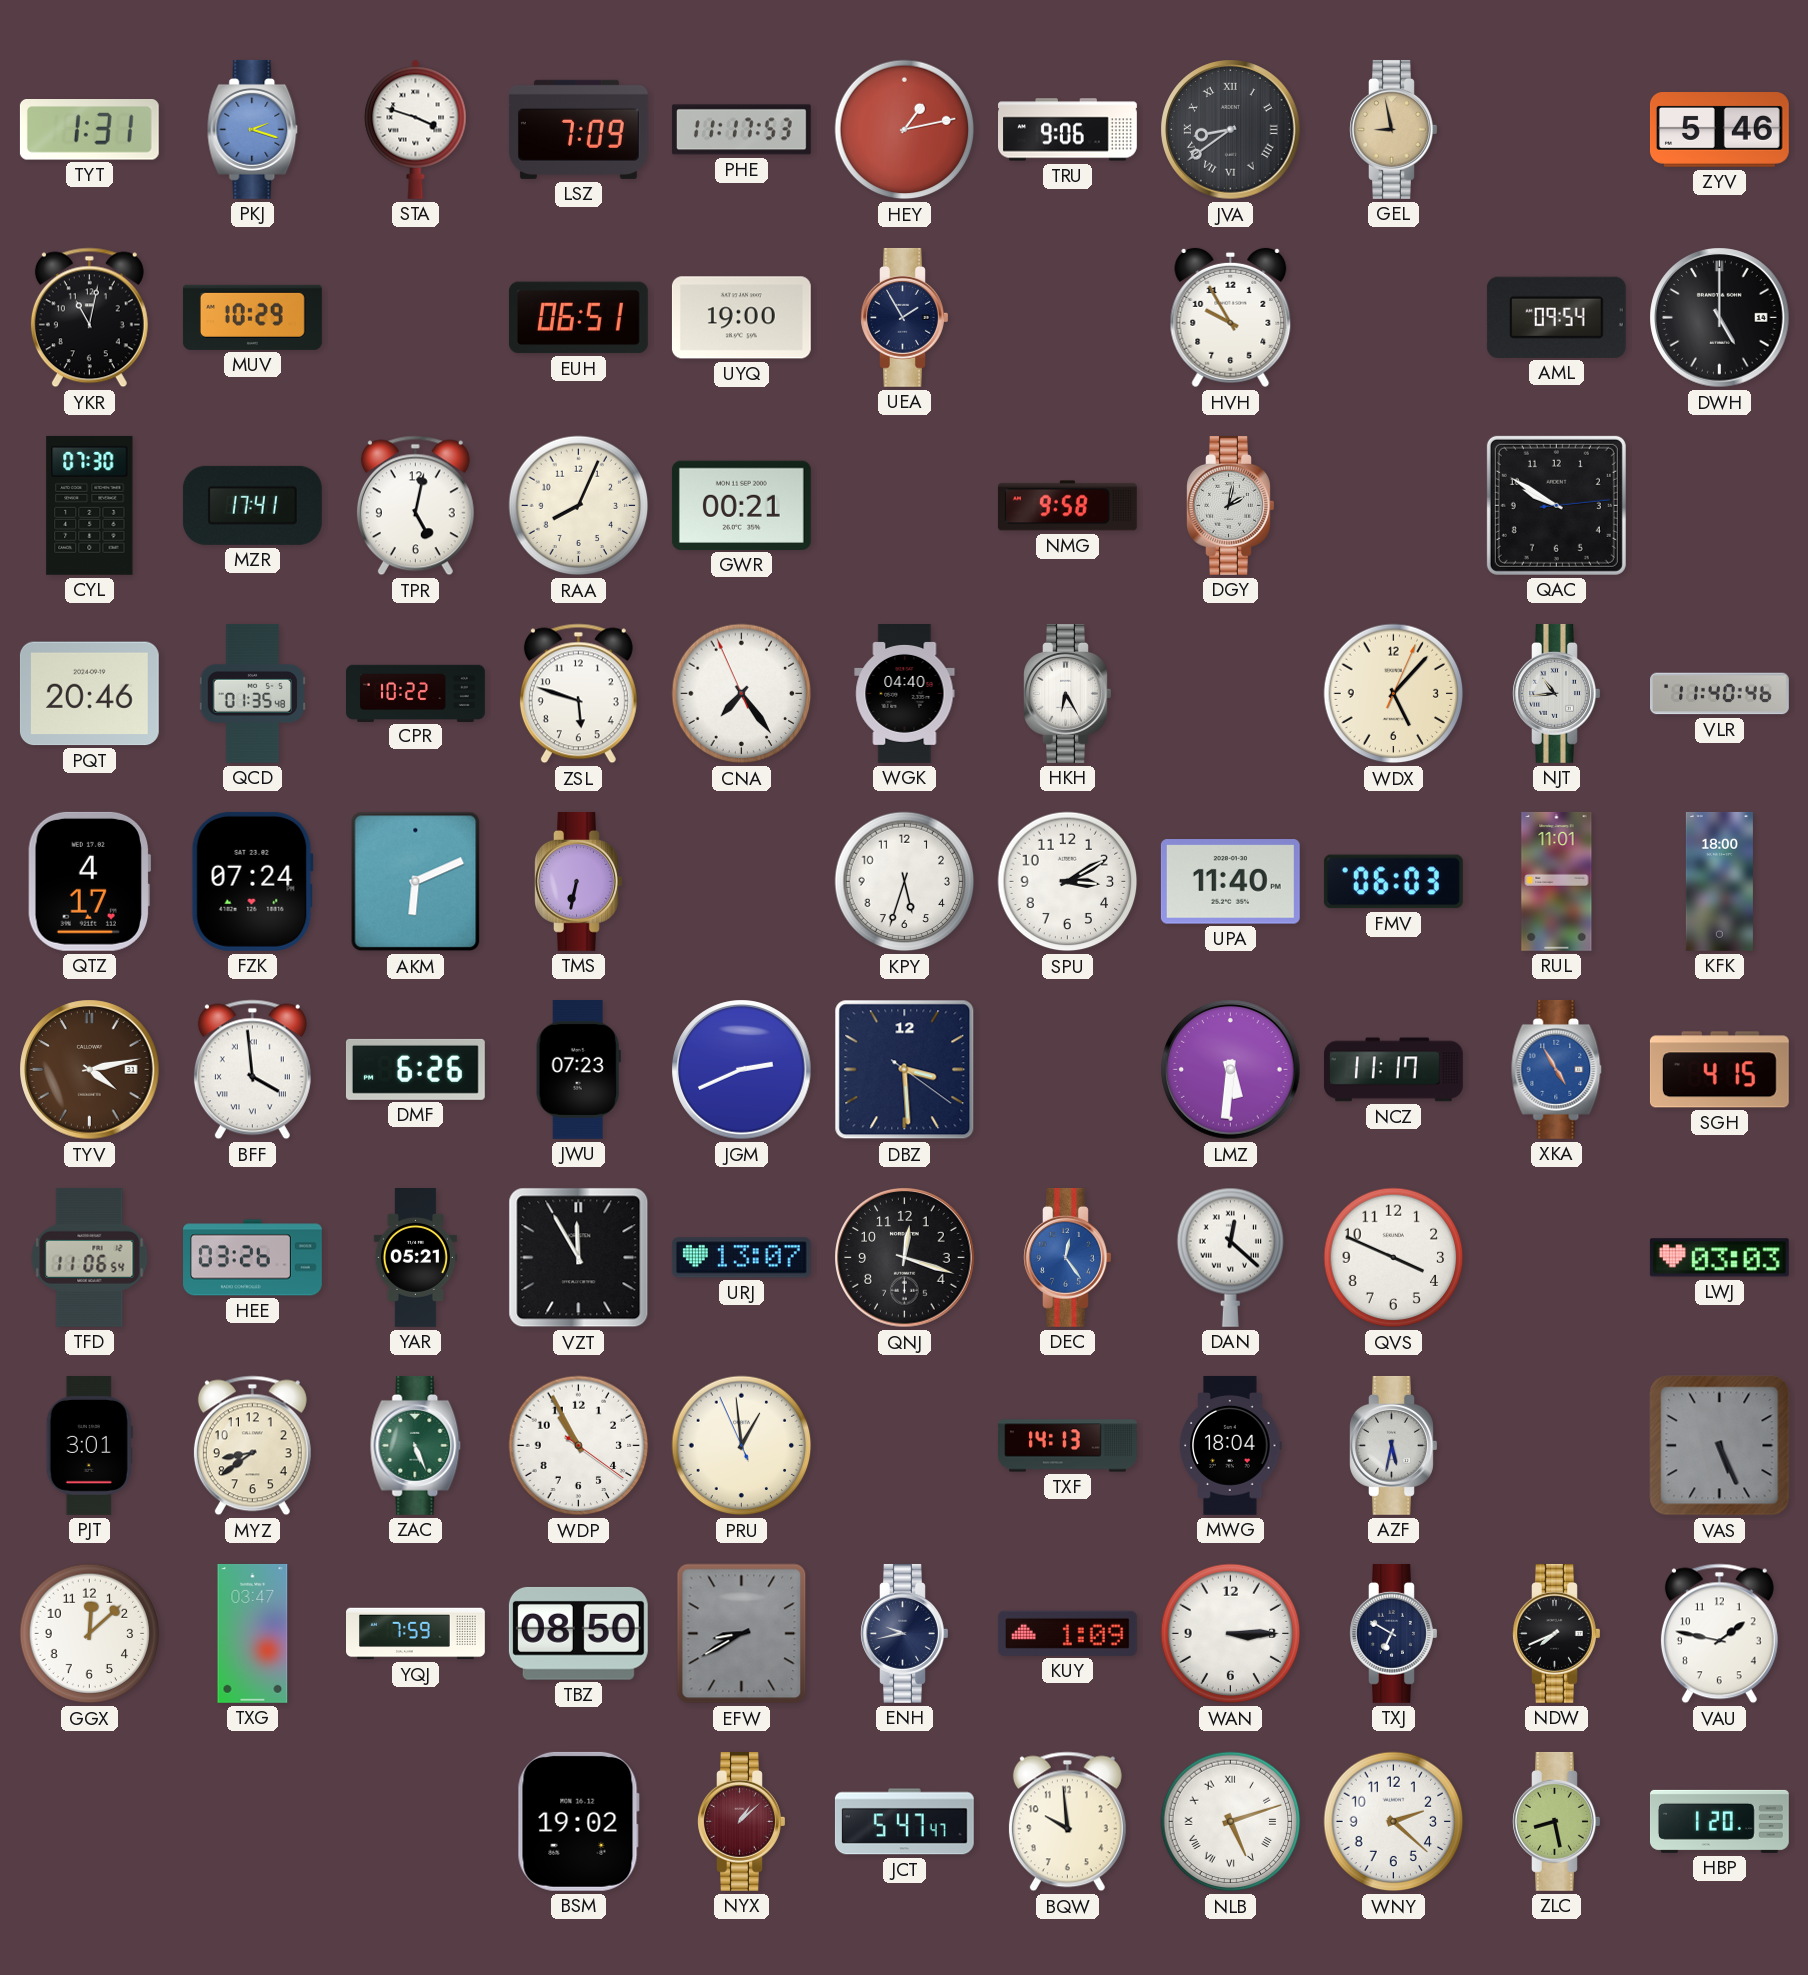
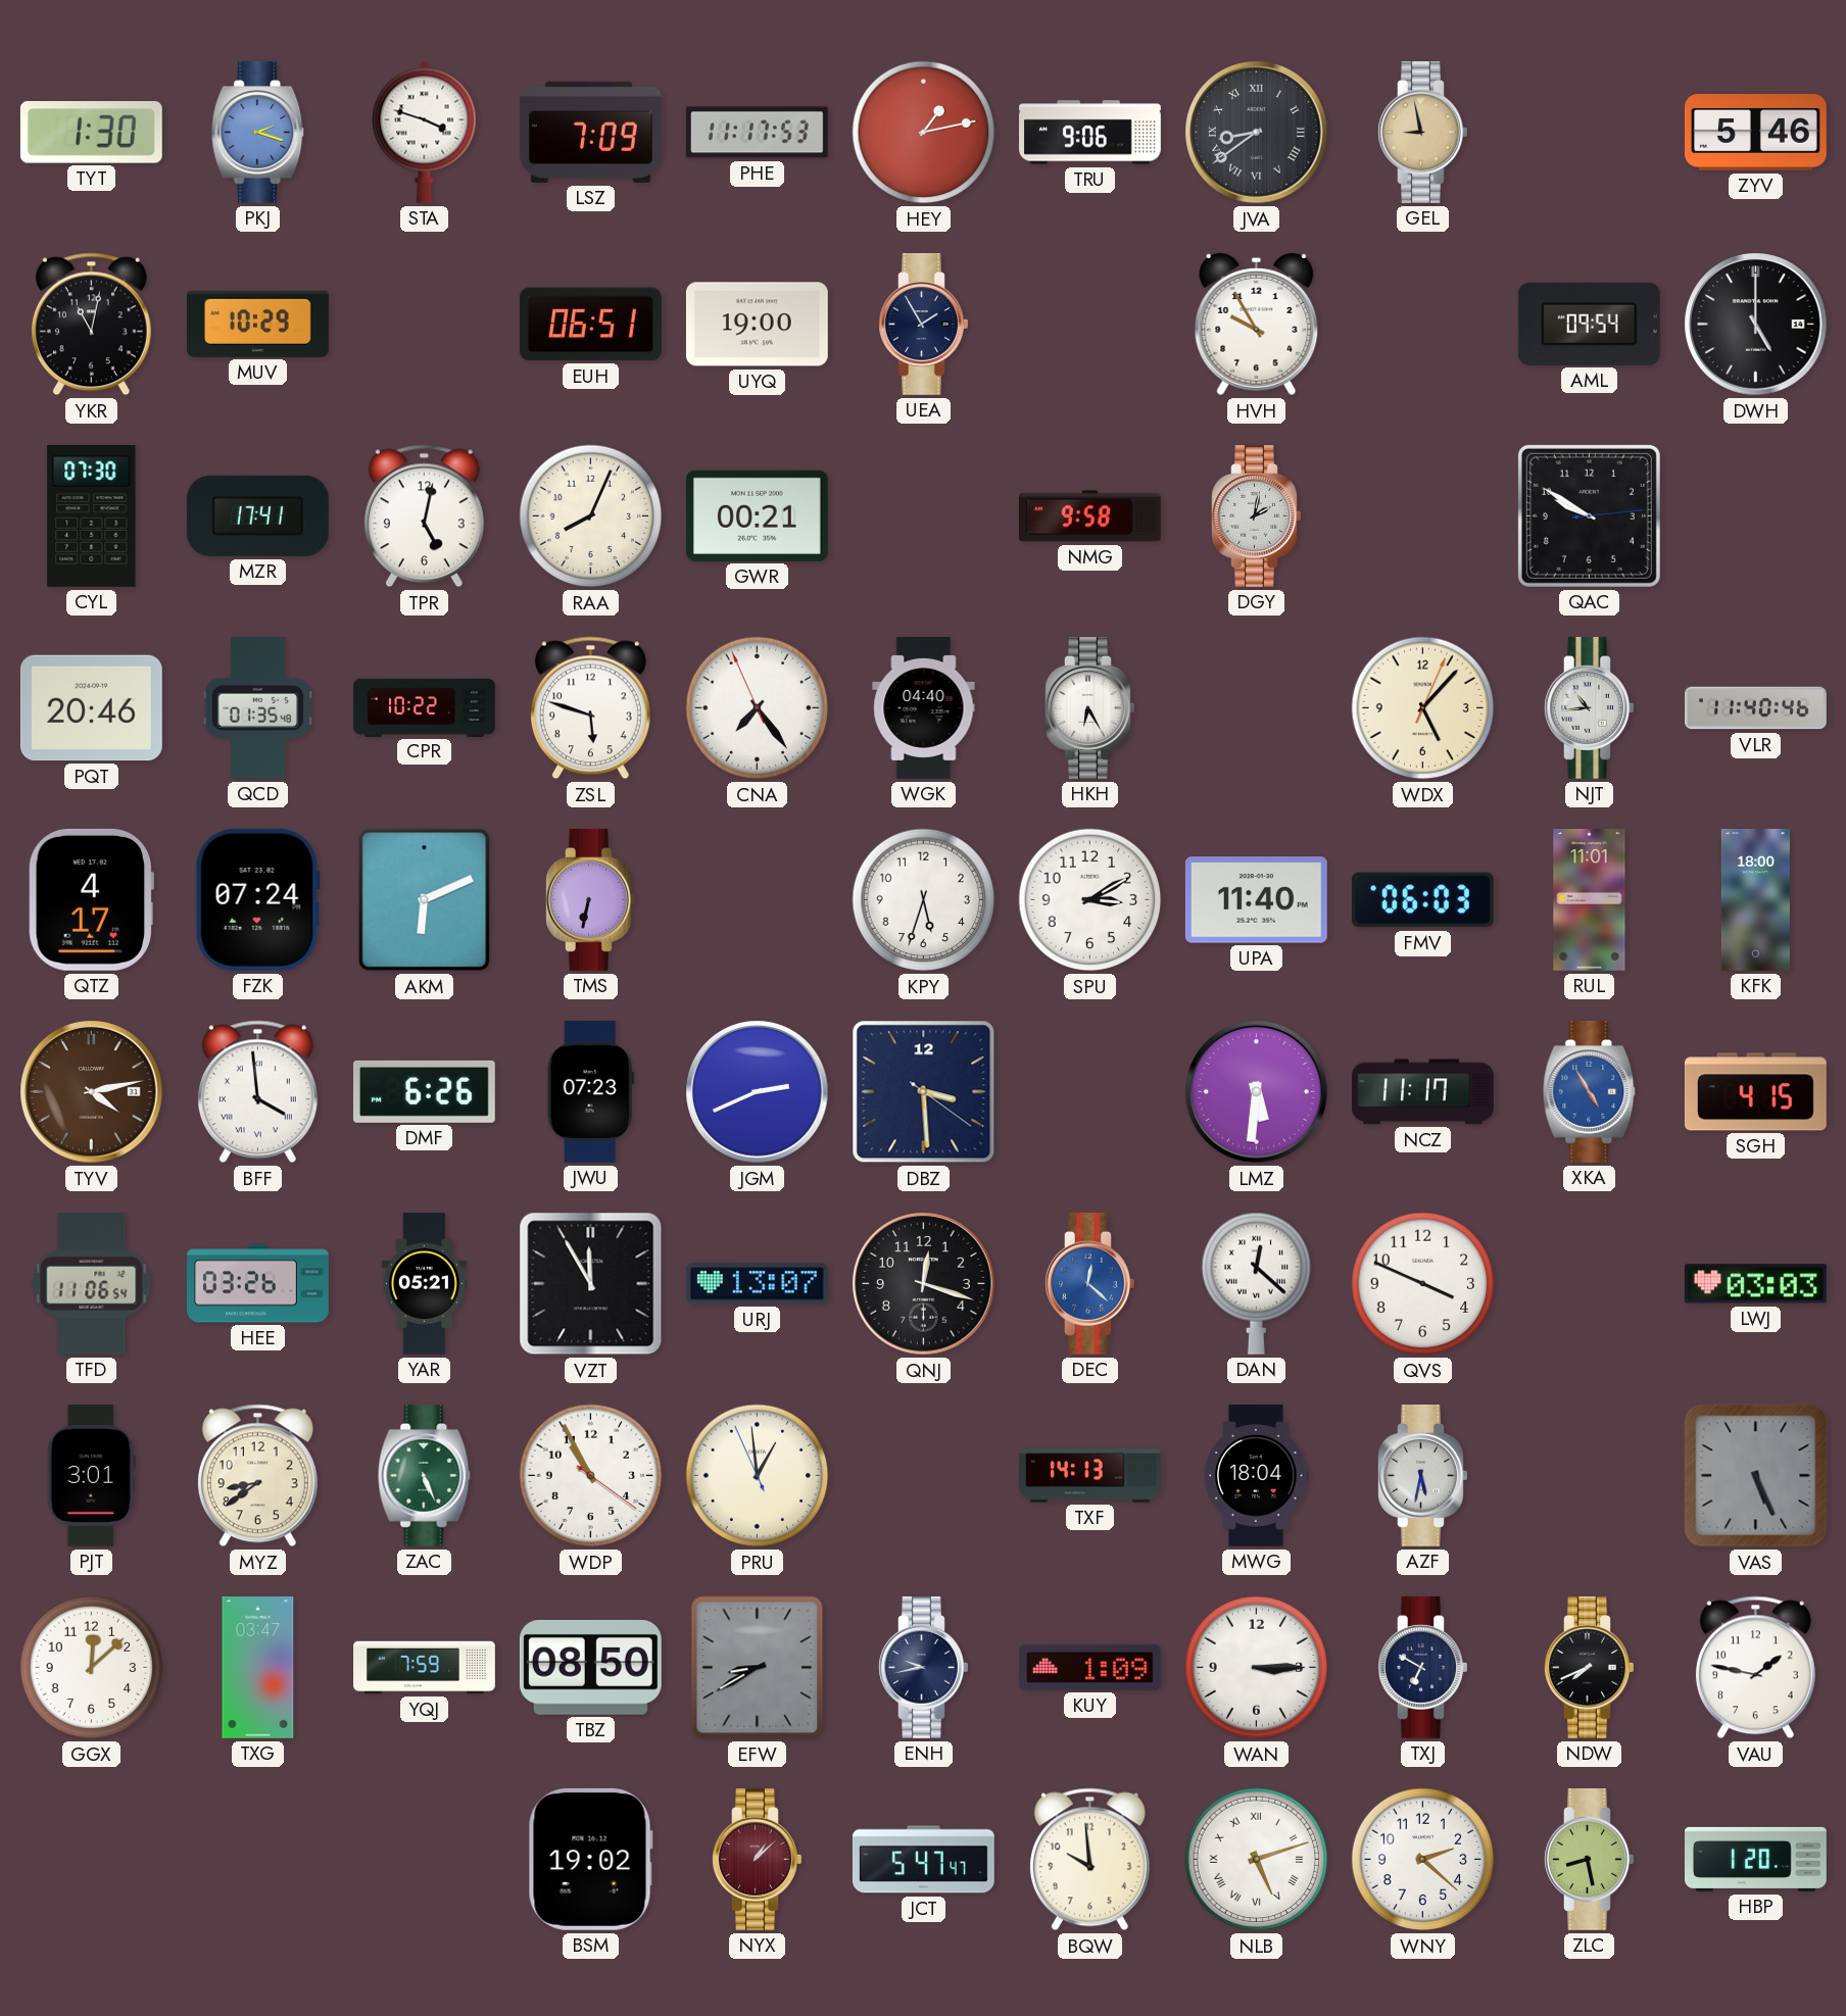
TYT: 1:31 -> 1:30
DEC: 12:24 -> 12:22
